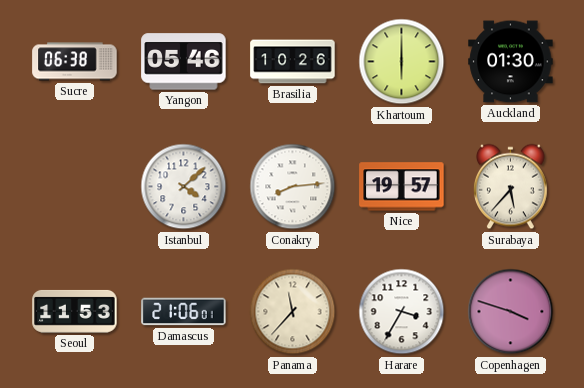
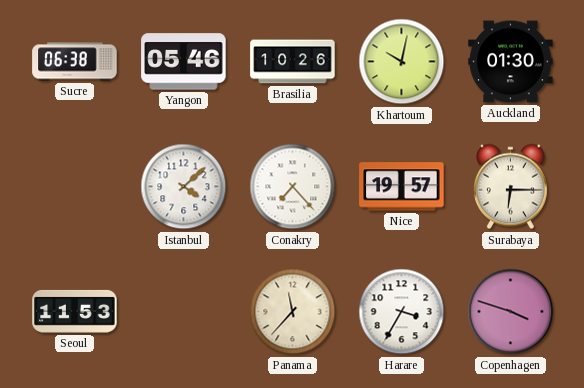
Khartoum: 6:00 -> 10:02
Conakry: 8:14 -> 7:23
Surabaya: 5:37 -> 6:15
Damascus: 21:06 -> none
